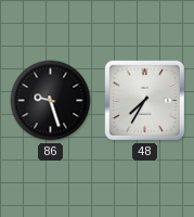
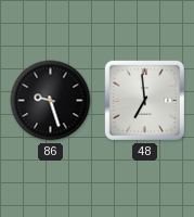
48: 7:35 -> 6:59
